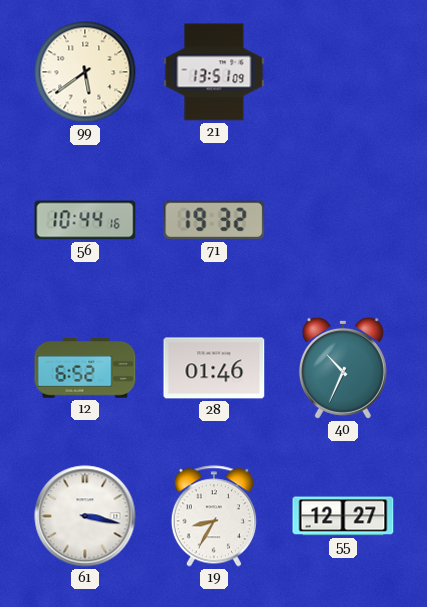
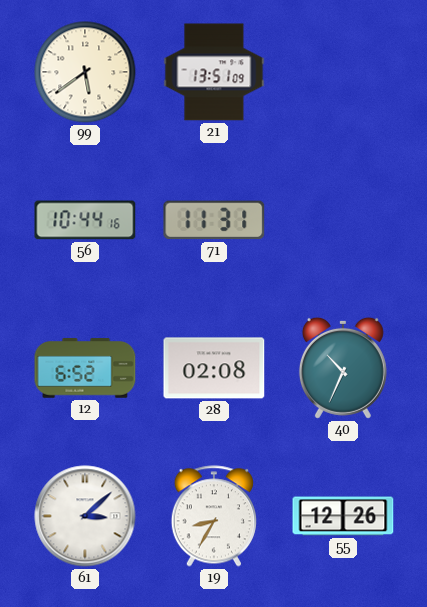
71: 19:32 -> 11:31
28: 01:46 -> 02:08
61: 3:17 -> 3:08
55: 12:27 -> 12:26
